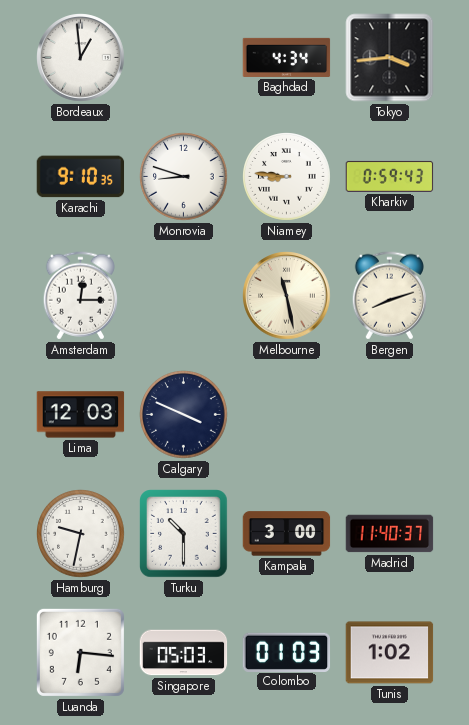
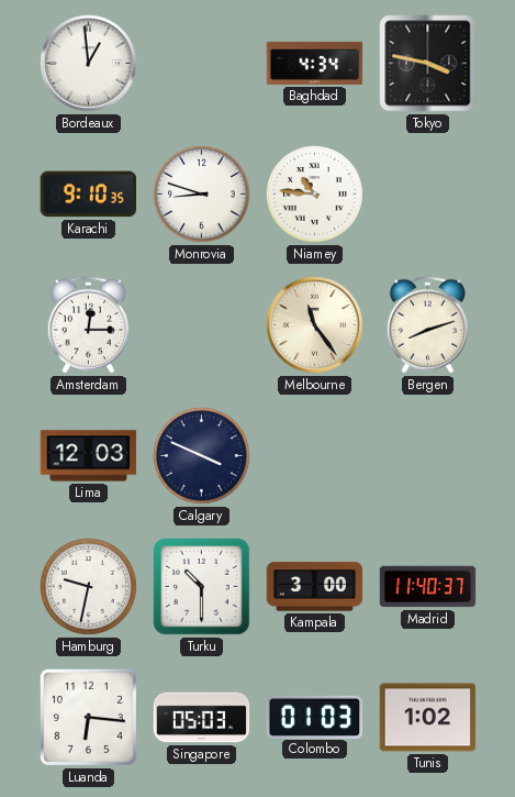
Tokyo: 3:44 -> 3:47
Niamey: 8:46 -> 10:46
Kharkiv: 0:59 -> none
Melbourne: 11:28 -> 11:24
